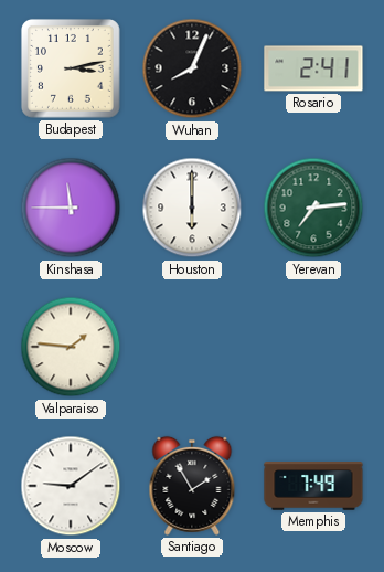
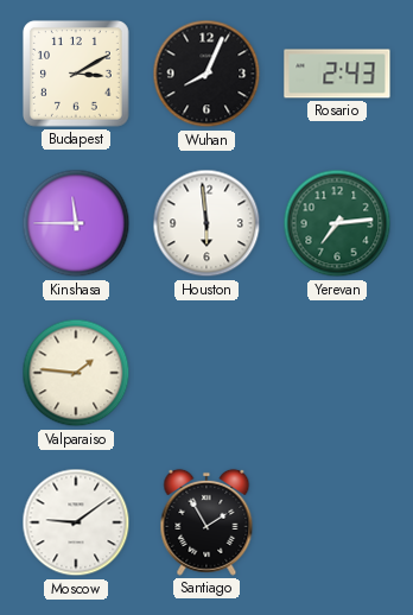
Budapest: 3:13 -> 3:10
Rosario: 2:41 -> 2:43
Houston: 6:00 -> 5:59
Memphis: 7:49 -> none
